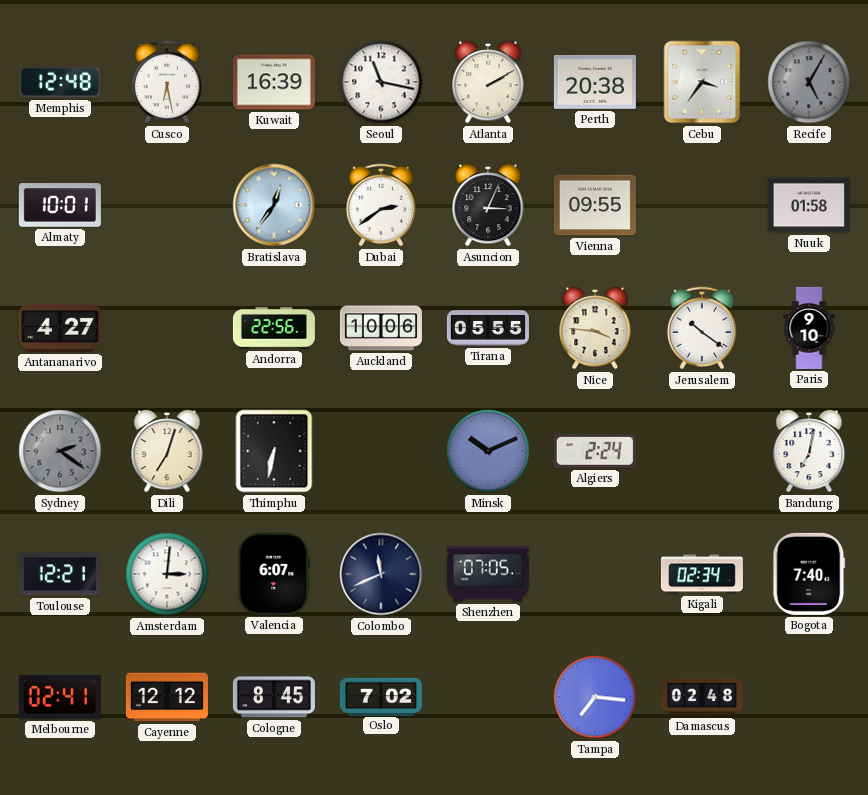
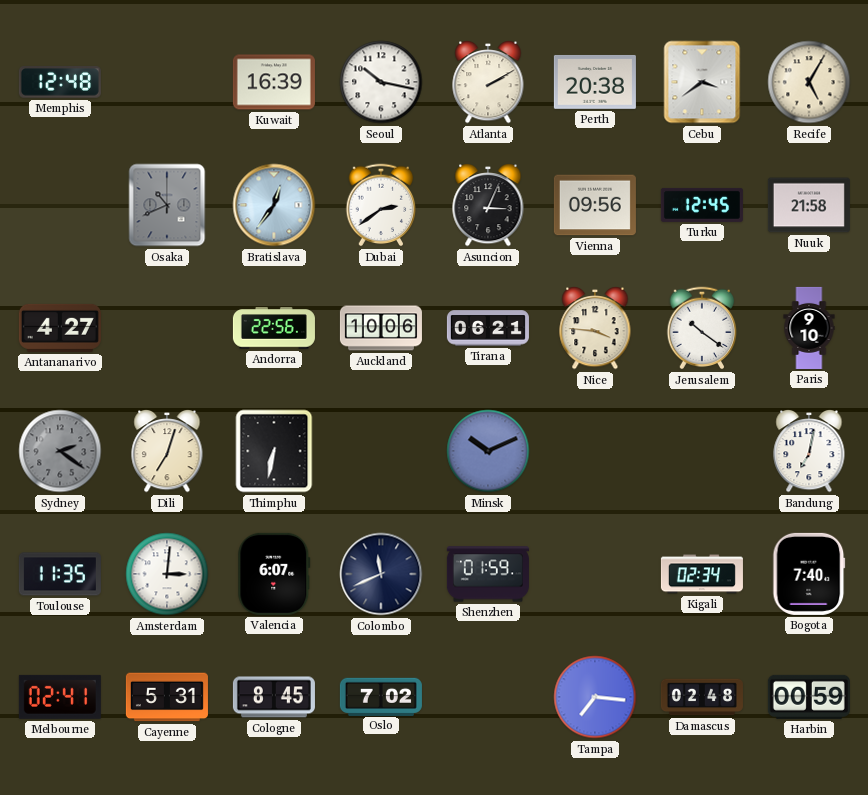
Cusco: 6:28 -> none
Seoul: 11:17 -> 10:17
Cebu: 3:36 -> 3:39
Recife dial: grey -> cream
Almaty: 10:01 -> none
Osaka: none -> 10:41
Vienna: 09:55 -> 09:56
Turku: none -> 12:45
Nuuk: 01:58 -> 21:58
Tirana: 05:55 -> 06:21
Algiers: 2:24 -> none
Toulouse: 12:21 -> 11:35
Shenzhen: 07:05 -> 01:59
Cayenne: 12:12 -> 5:31
Harbin: none -> 00:59
